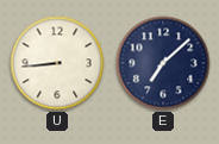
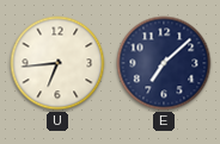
U: 8:44 -> 6:44
